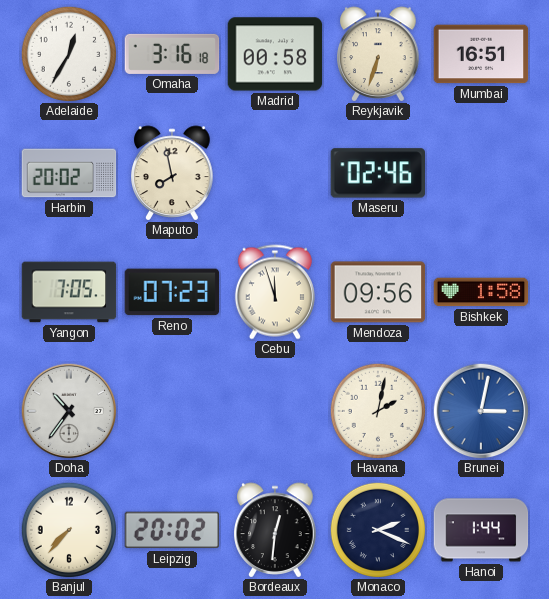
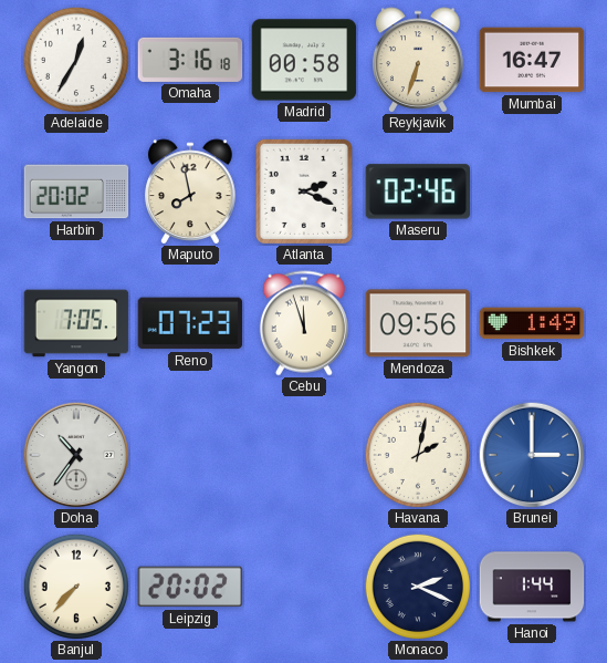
Mumbai: 16:51 -> 16:47
Atlanta: none -> 2:19
Bishkek: 1:58 -> 1:49
Brunei: 3:02 -> 3:00
Bordeaux: 12:31 -> none
